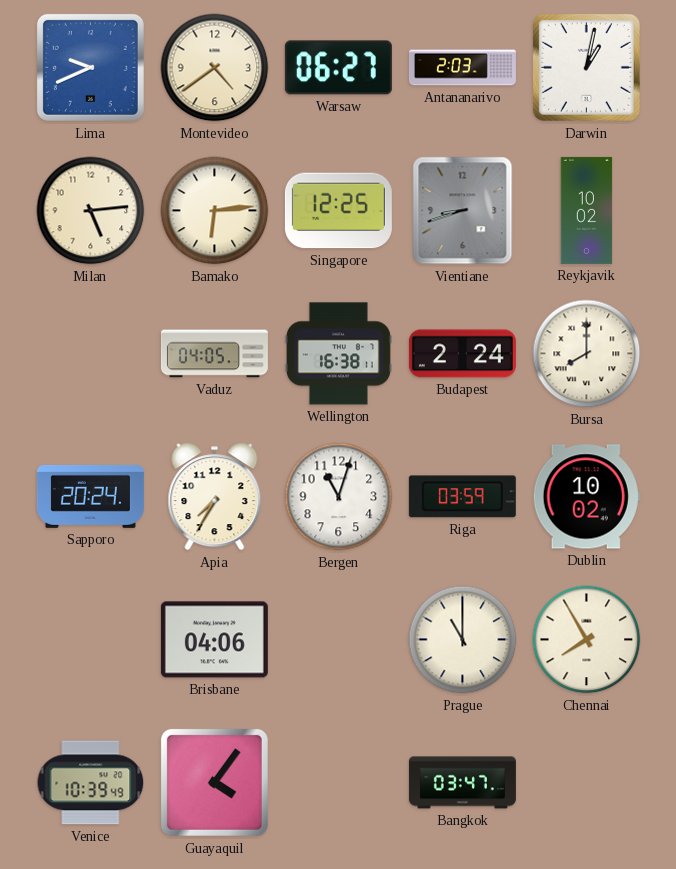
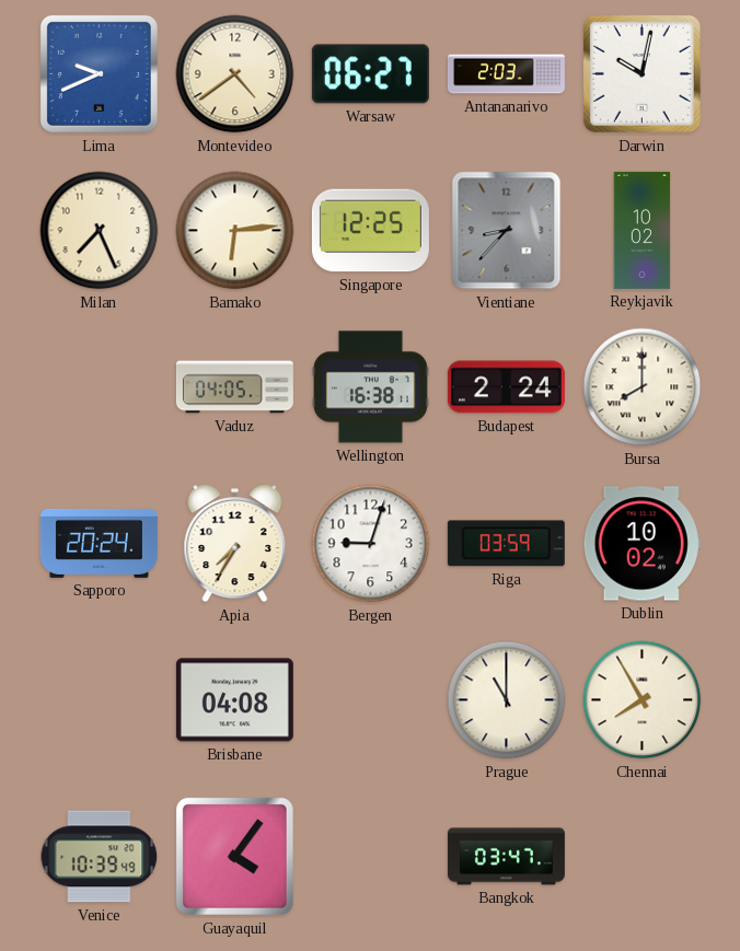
Darwin: 1:02 -> 10:02
Milan: 5:14 -> 7:26
Vientiane: 8:42 -> 8:37
Bergen: 11:03 -> 9:03
Brisbane: 04:06 -> 04:08
